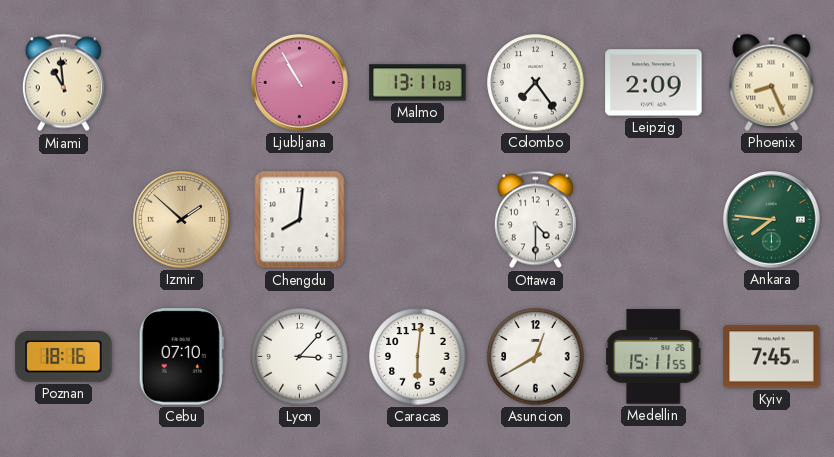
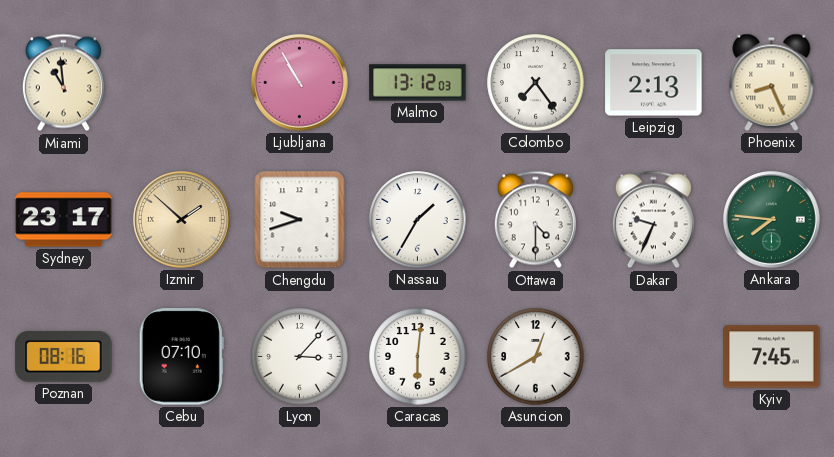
Malmo: 13:11 -> 13:12
Leipzig: 2:09 -> 2:13
Sydney: none -> 23:17
Chengdu: 8:01 -> 9:42
Nassau: none -> 1:35
Dakar: none -> 9:34
Poznan: 18:16 -> 08:16
Medellin: 15:11 -> none
